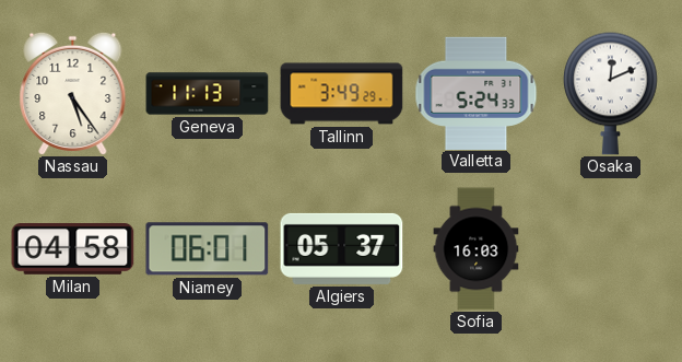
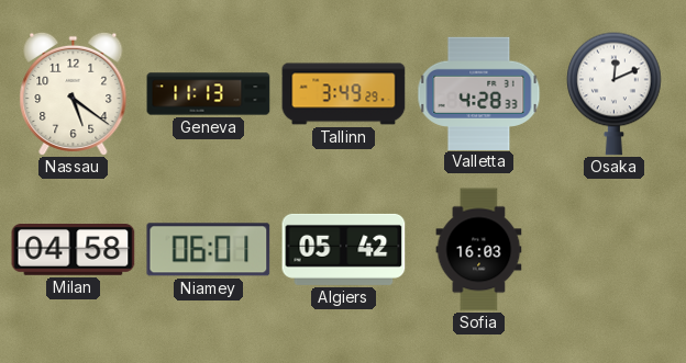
Nassau: 5:24 -> 5:21
Valletta: 5:24 -> 4:28
Algiers: 05:37 -> 05:42
